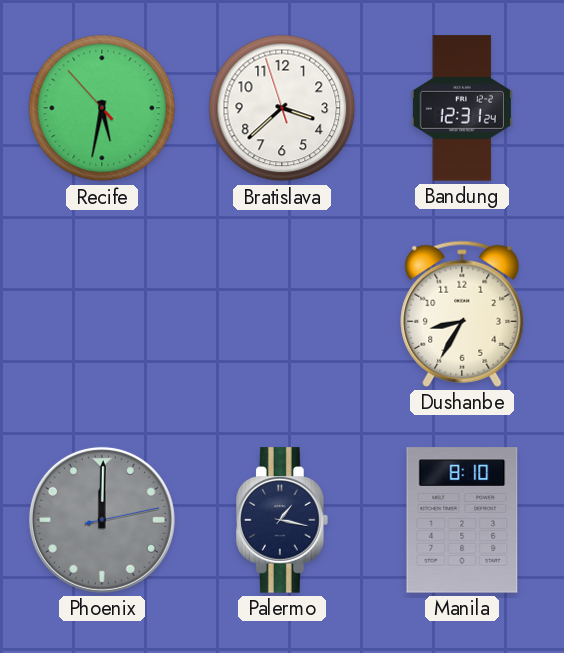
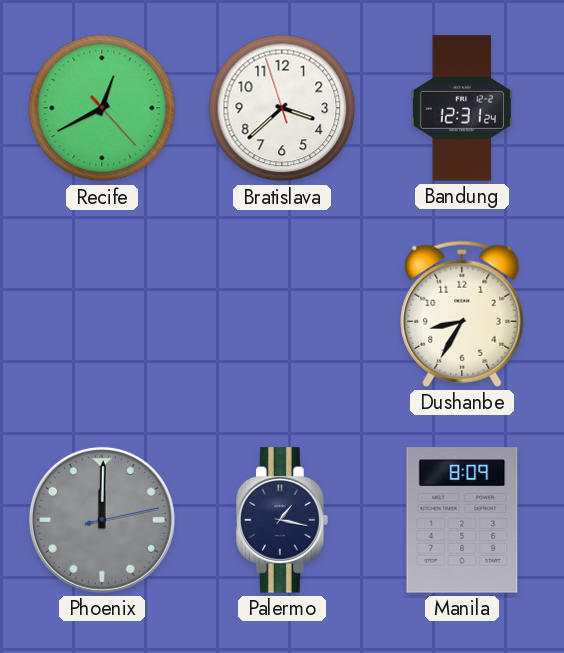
Recife: 5:31 -> 12:40
Manila: 8:10 -> 8:09
